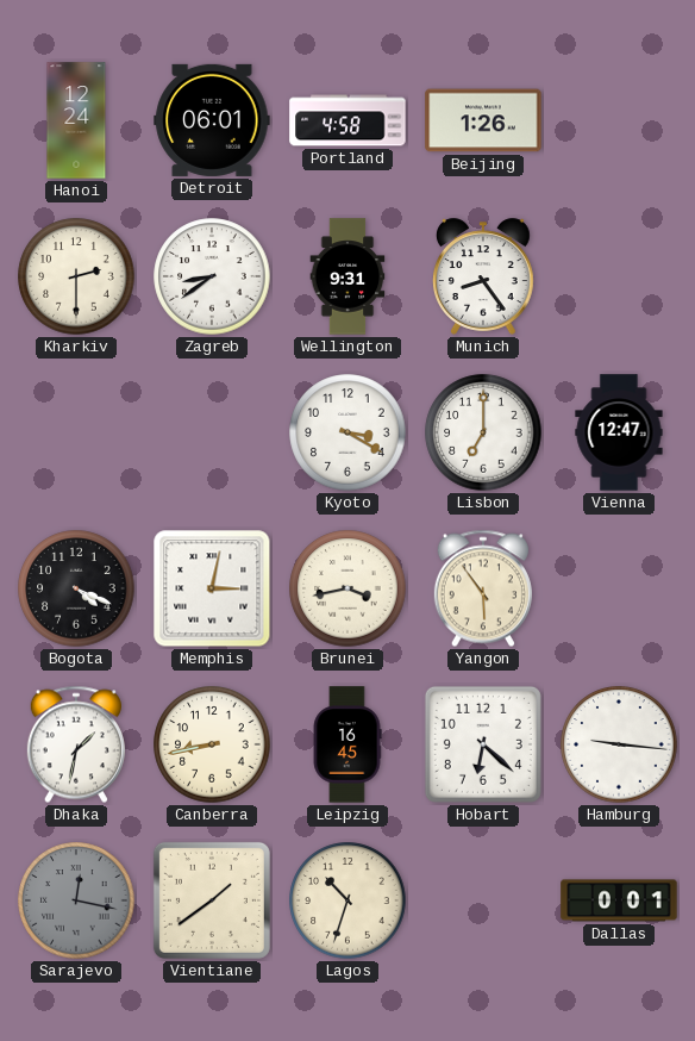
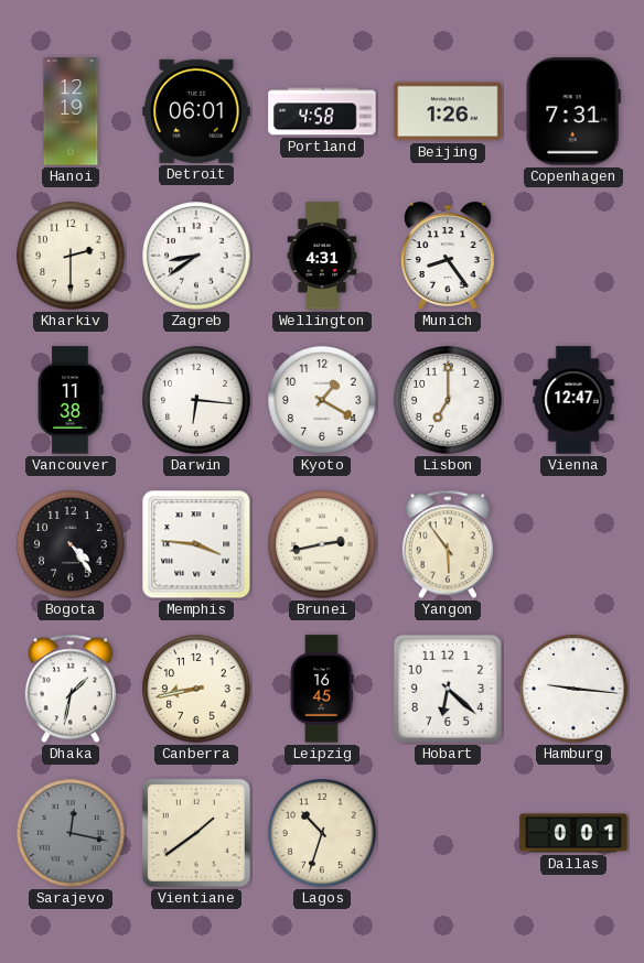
Hanoi: 12:24 -> 12:19
Copenhagen: none -> 7:31
Wellington: 9:31 -> 4:31
Vancouver: none -> 11:38
Darwin: none -> 6:16
Kyoto: 3:20 -> 1:20
Bogota: 4:19 -> 4:24
Memphis: 3:02 -> 3:46
Brunei: 3:43 -> 2:43
